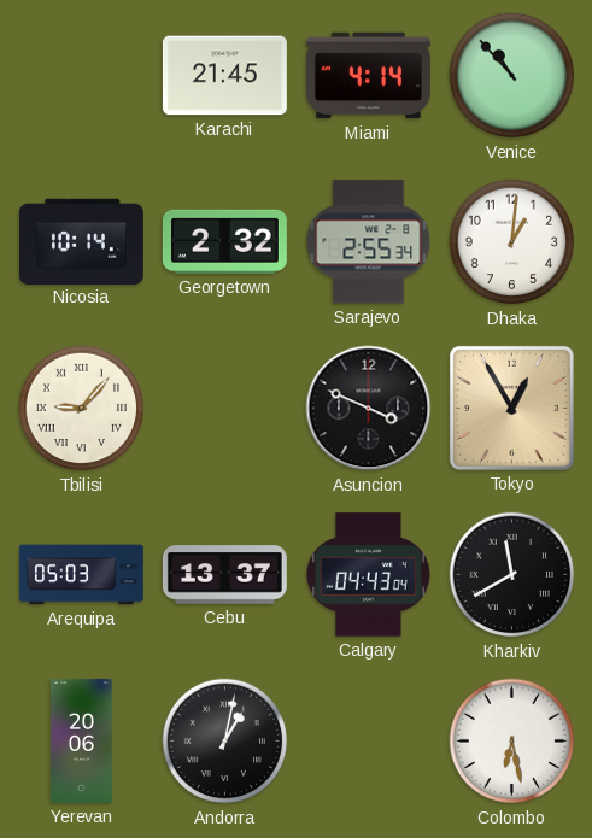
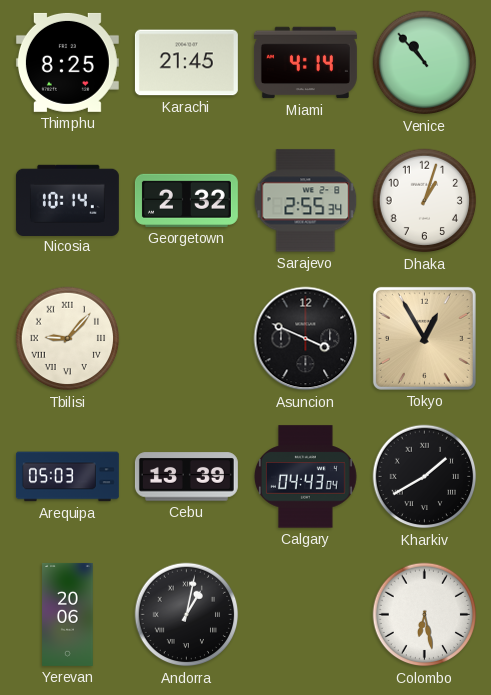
Thimphu: none -> 8:25
Dhaka: 1:01 -> 1:03
Cebu: 13:37 -> 13:39
Kharkiv: 11:40 -> 1:40
